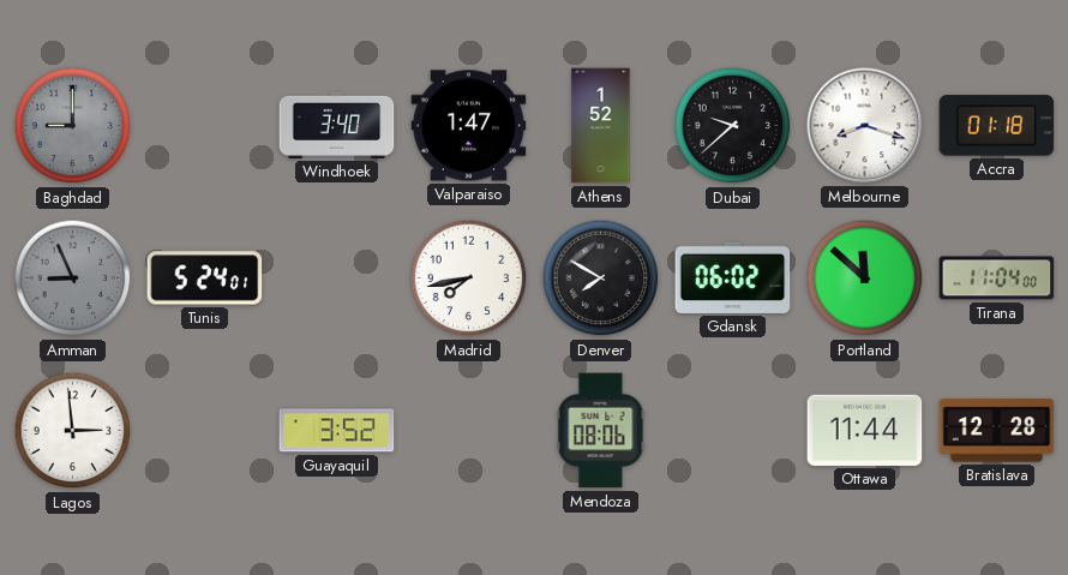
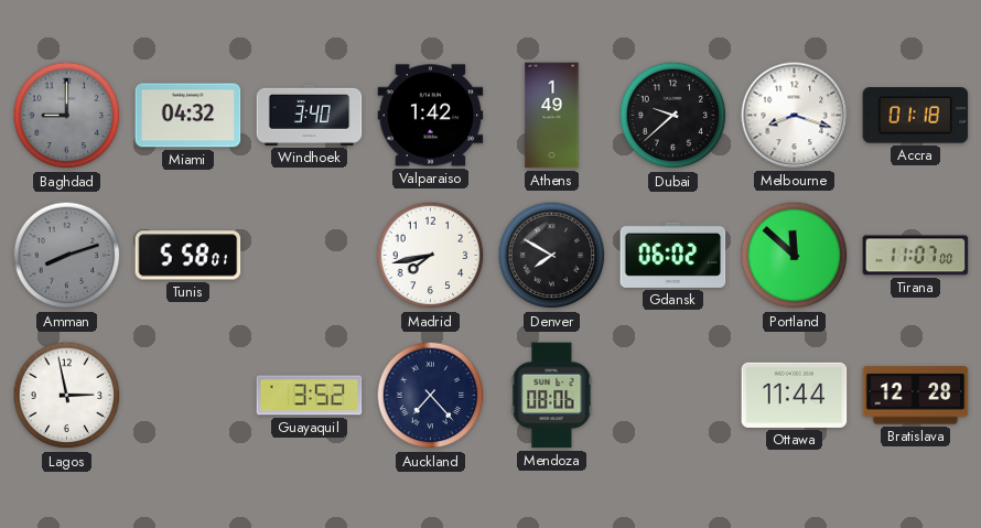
Miami: none -> 04:32
Valparaiso: 1:47 -> 1:42
Athens: 1:52 -> 1:49
Amman: 8:56 -> 8:12
Tunis: 5:24 -> 5:58
Tirana: 11:04 -> 11:07
Lagos: 2:59 -> 2:58
Auckland: none -> 7:23
